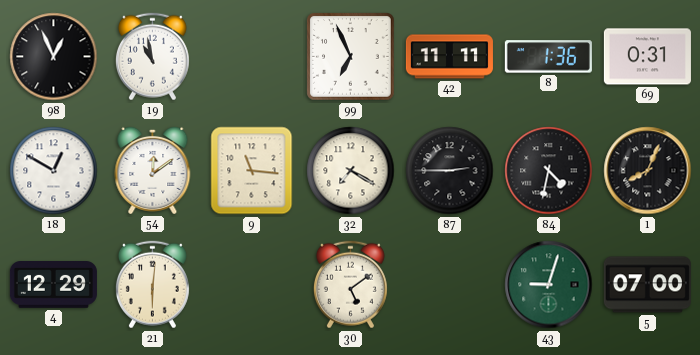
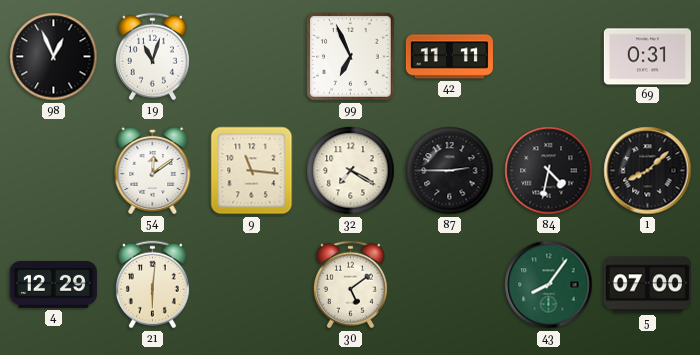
19: 10:58 -> 11:03
8: 1:36 -> none
18: 12:50 -> none
1: 8:04 -> 8:08
43: 9:03 -> 8:06
